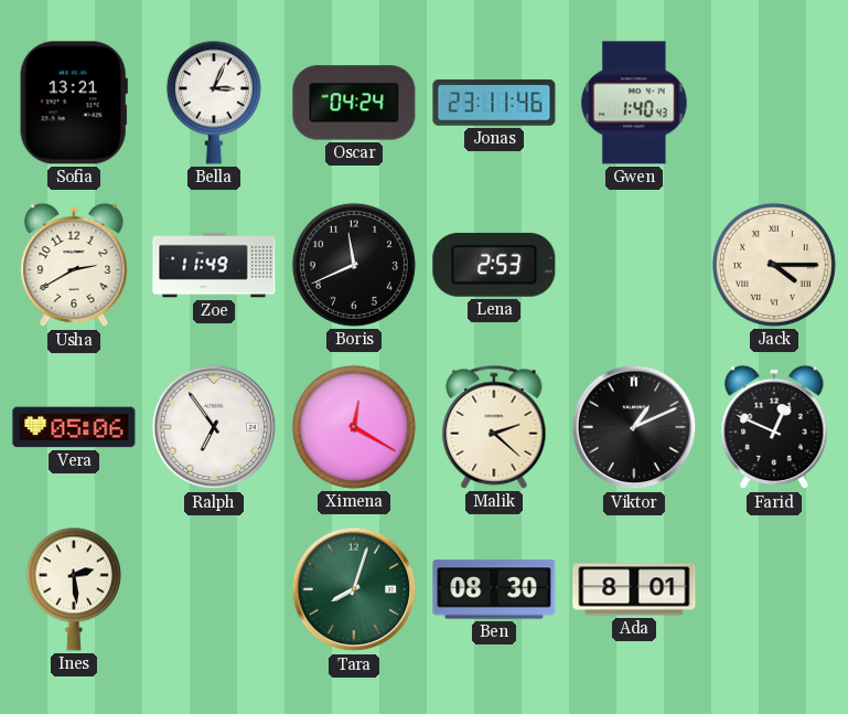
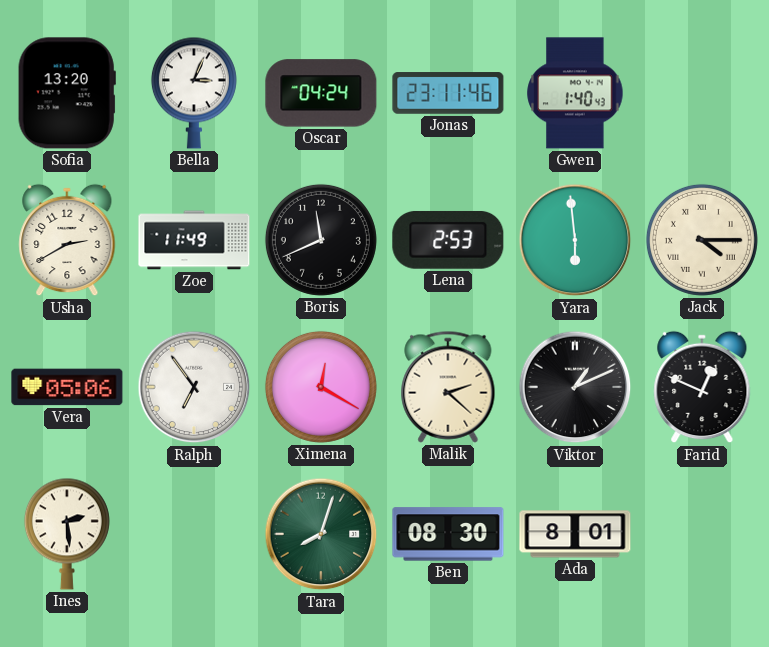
Sofia: 13:21 -> 13:20
Yara: none -> 5:59
